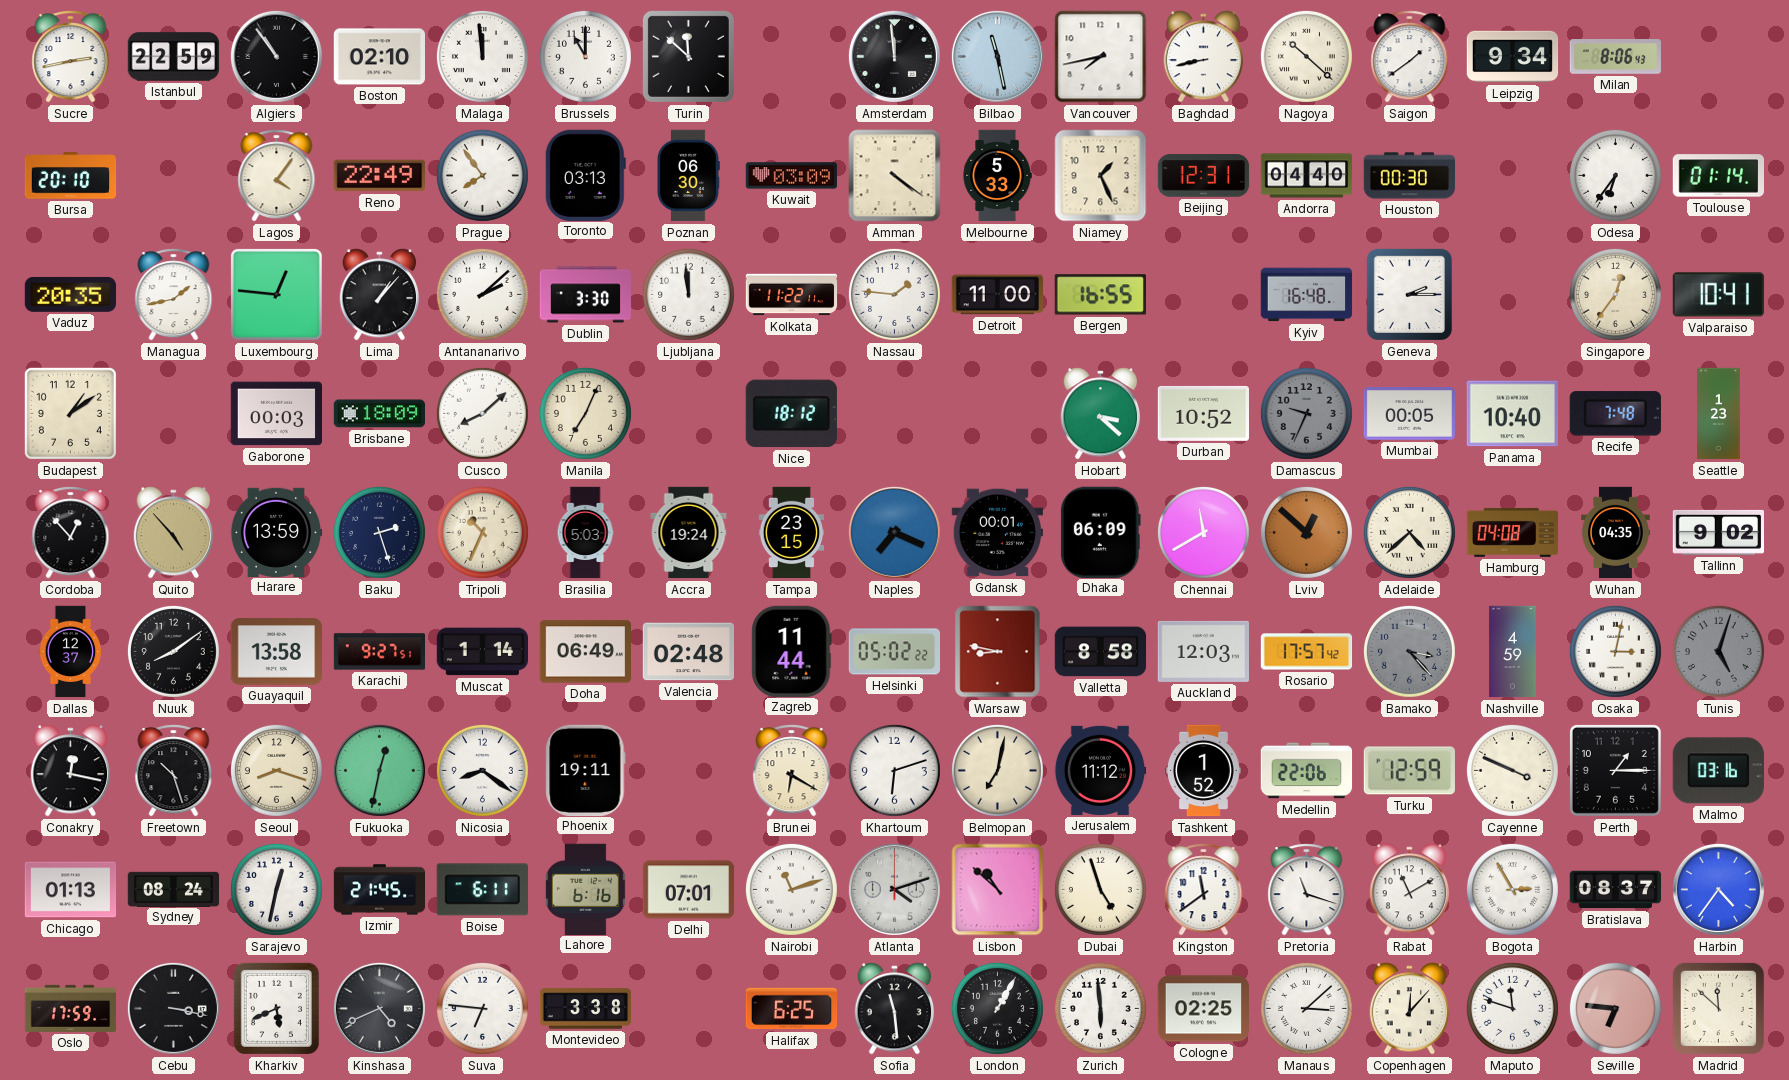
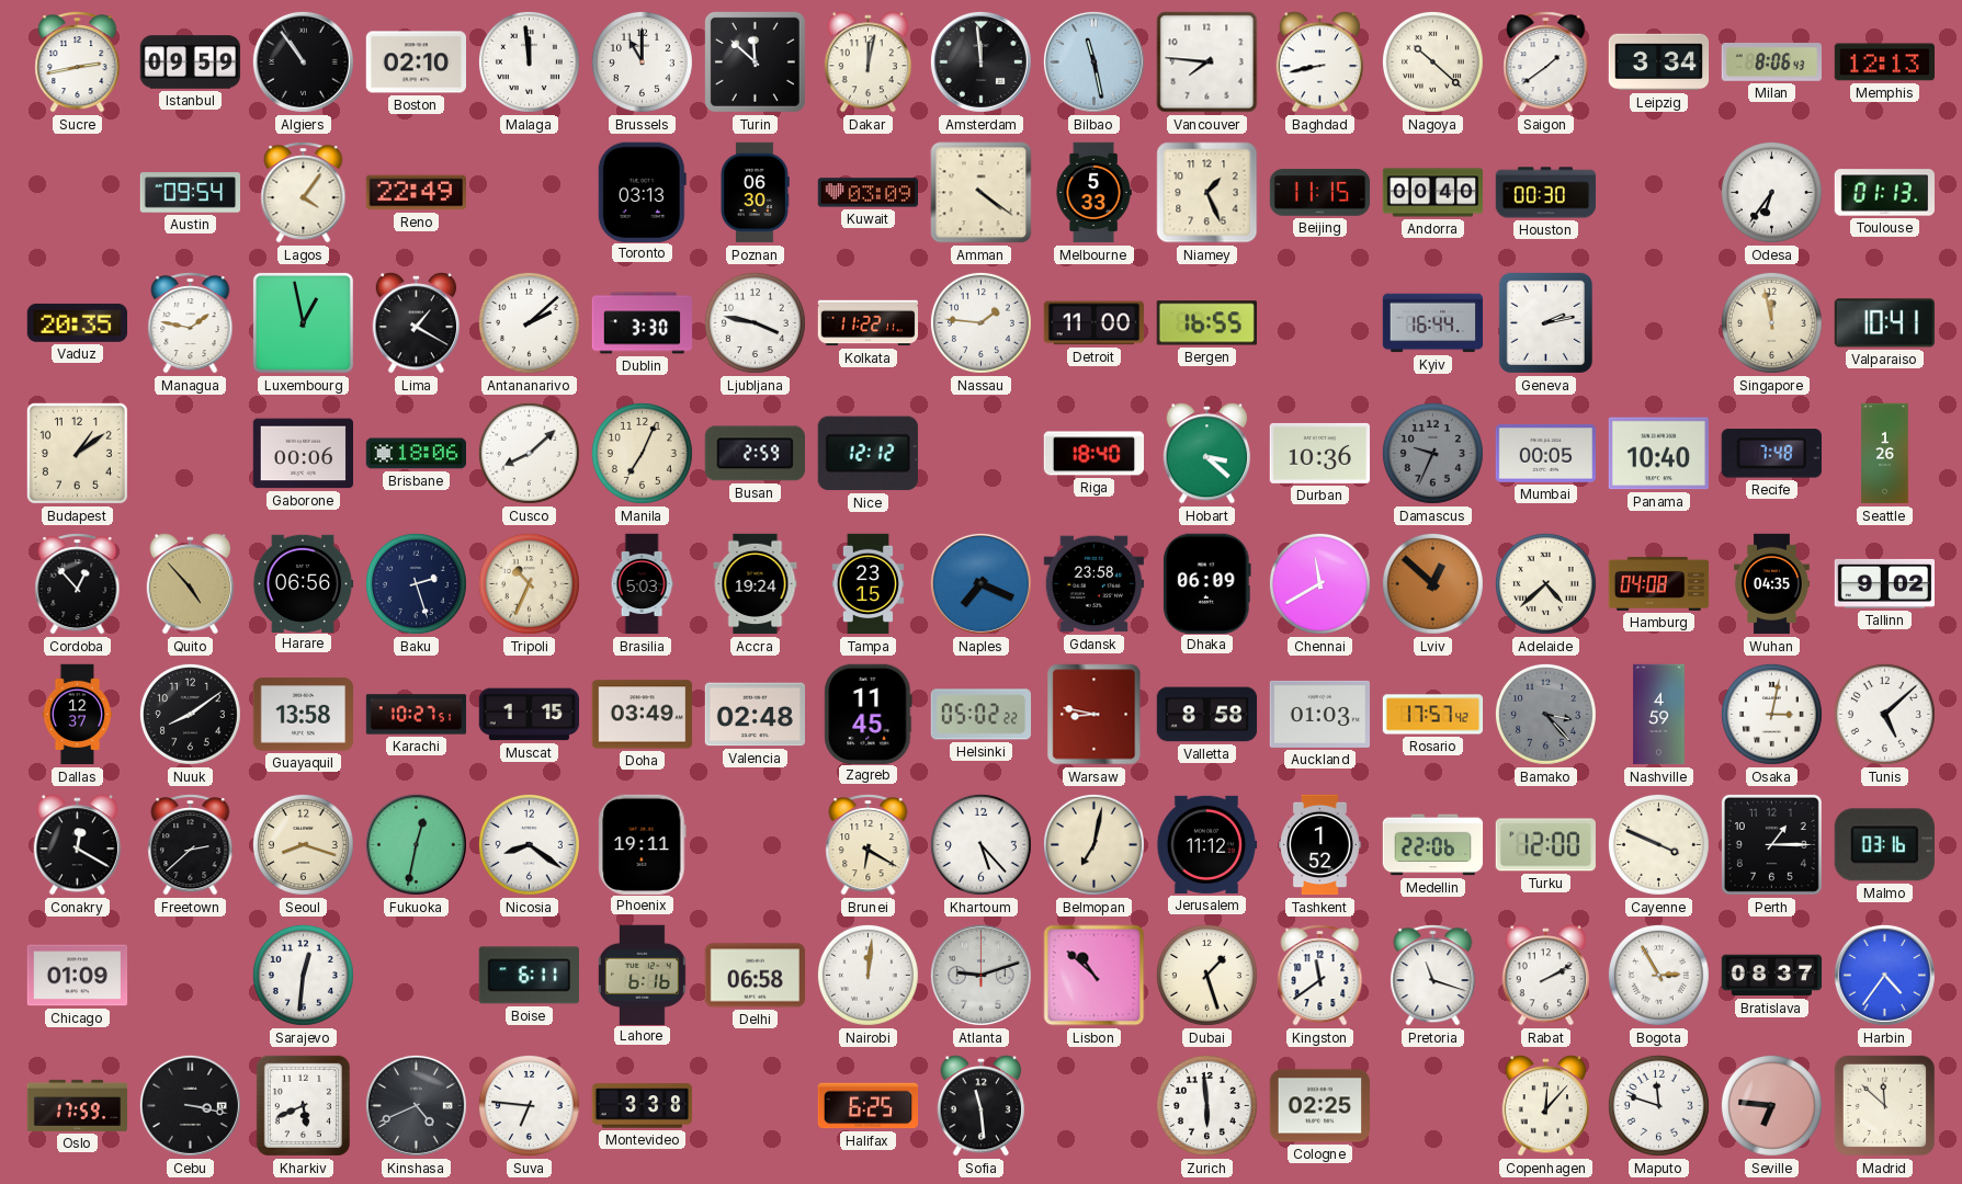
Istanbul: 22:59 -> 09:59
Dakar: none -> 12:02
Vancouver: 7:43 -> 7:46
Leipzig: 9:34 -> 3:34
Memphis: none -> 12:13
Bursa: 20:10 -> none
Austin: none -> 09:54
Prague: 7:54 -> none
Beijing: 12:31 -> 11:15
Andorra: 04:40 -> 00:40
Toulouse: 01:14 -> 01:13
Managua: 1:43 -> 1:47
Luxembourg: 12:46 -> 12:58
Lima: 1:07 -> 1:20
Ljubljana: 11:59 -> 3:47
Kyiv: 16:48 -> 16:44
Geneva: 2:15 -> 2:13
Singapore: 12:36 -> 11:58
Gaborone: 00:03 -> 00:06
Brisbane: 18:09 -> 18:06
Busan: none -> 2:59
Nice: 18:12 -> 12:12
Riga: none -> 18:40
Durban: 10:52 -> 10:36
Seattle: 1:23 -> 1:26
Harare: 13:59 -> 06:56
Gdansk: 00:01 -> 23:58
Karachi: 9:27 -> 10:27
Muscat: 1:14 -> 1:15
Doha: 06:49 -> 03:49
Zagreb: 11:44 -> 11:45
Auckland: 12:03 -> 01:03
Tunis: 5:03 -> 5:08
Tunis dial: grey -> white
Conakry: 12:17 -> 12:20
Freetown: 10:27 -> 2:38
Khartoum: 6:12 -> 5:23
Turku: 12:59 -> 12:00
Chicago: 01:13 -> 01:09
Sydney: 08:24 -> none
Sarajevo: 12:32 -> 12:31
Izmir: 21:45 -> none
Delhi: 07:01 -> 06:58
Nairobi: 11:12 -> 12:01
Atlanta: 4:12 -> 9:12
Dubai: 4:57 -> 1:27
Rabat: 11:10 -> 2:10
London: 1:05 -> none
Manaus: 3:08 -> none
